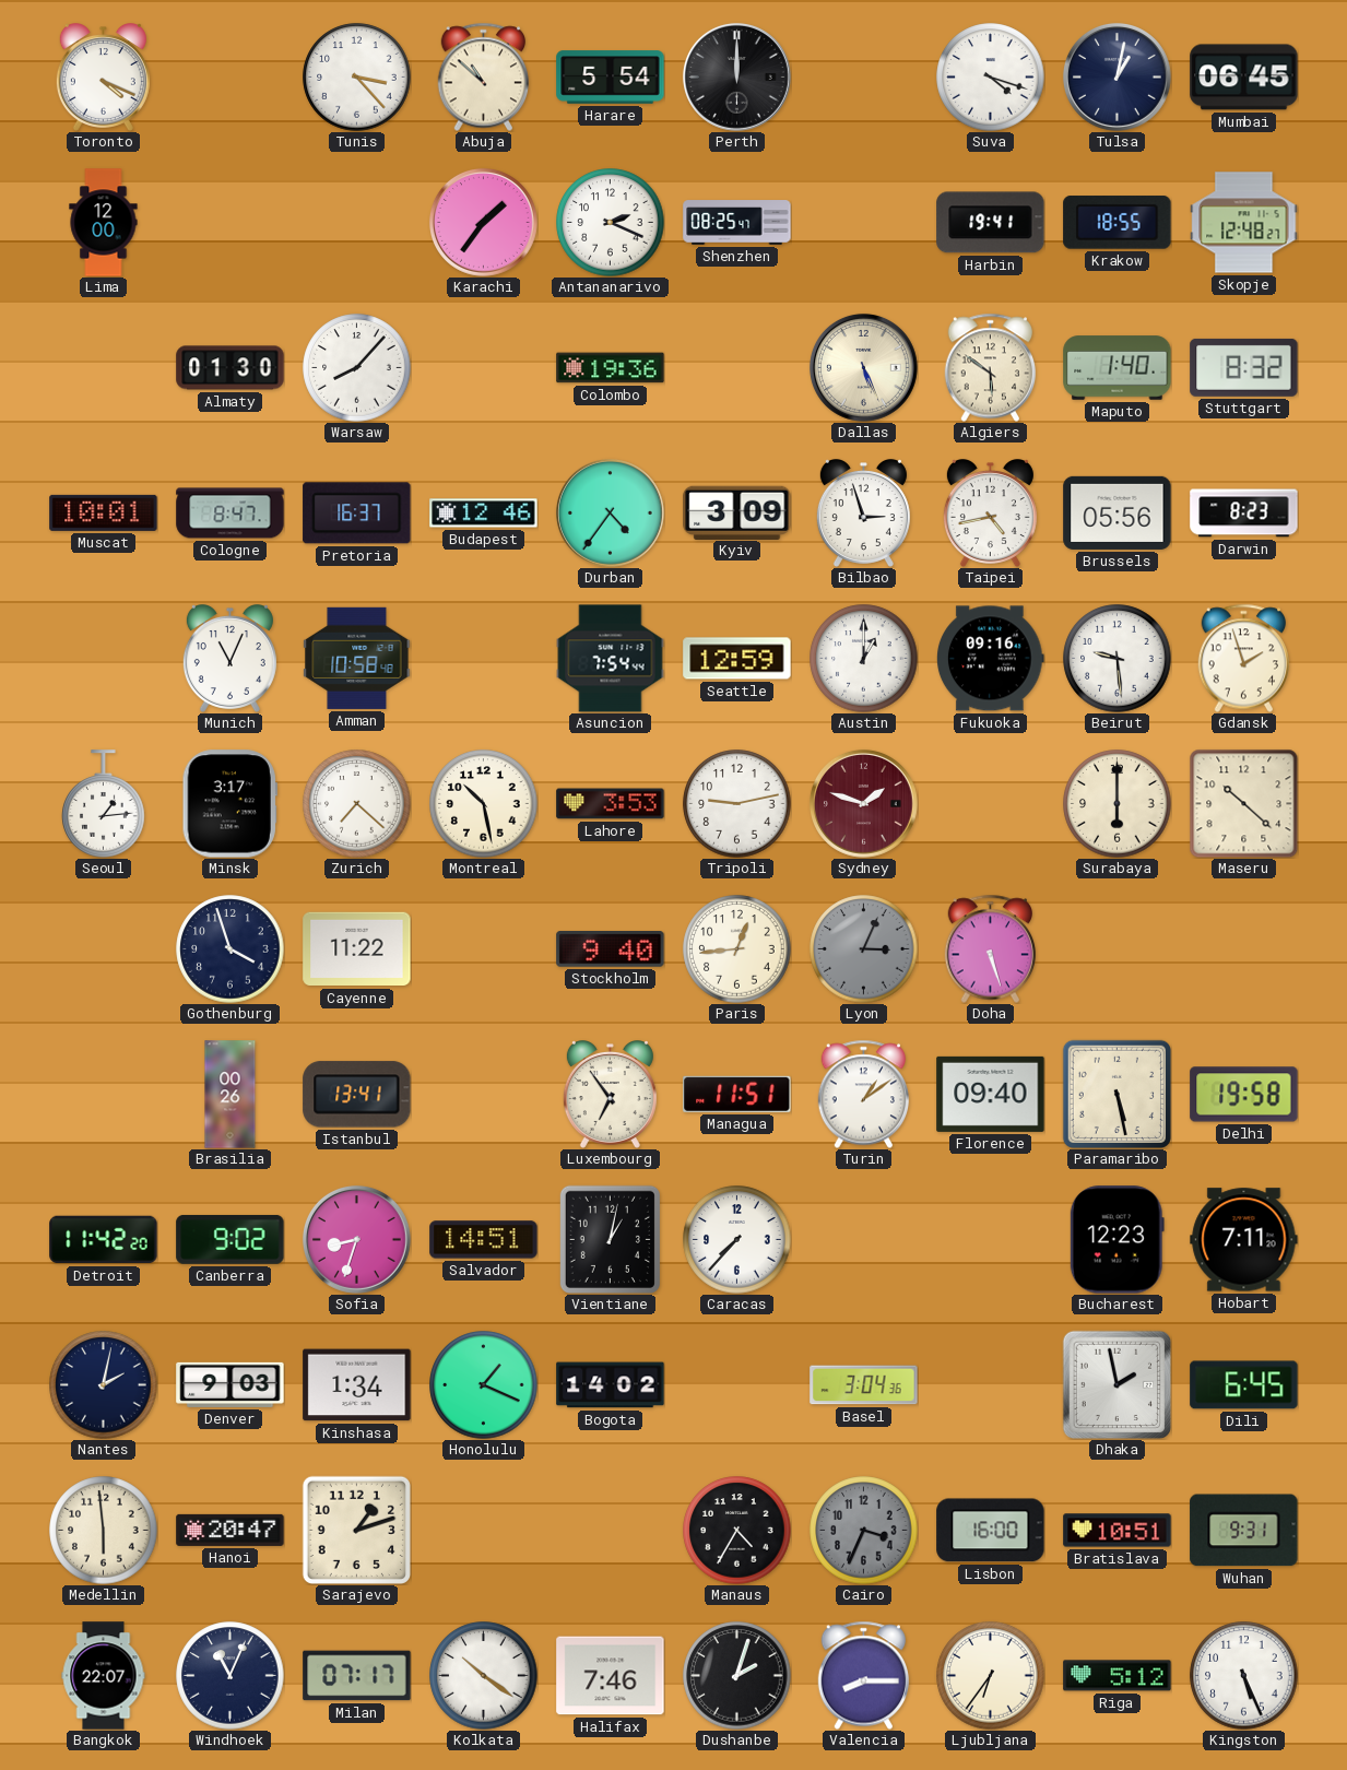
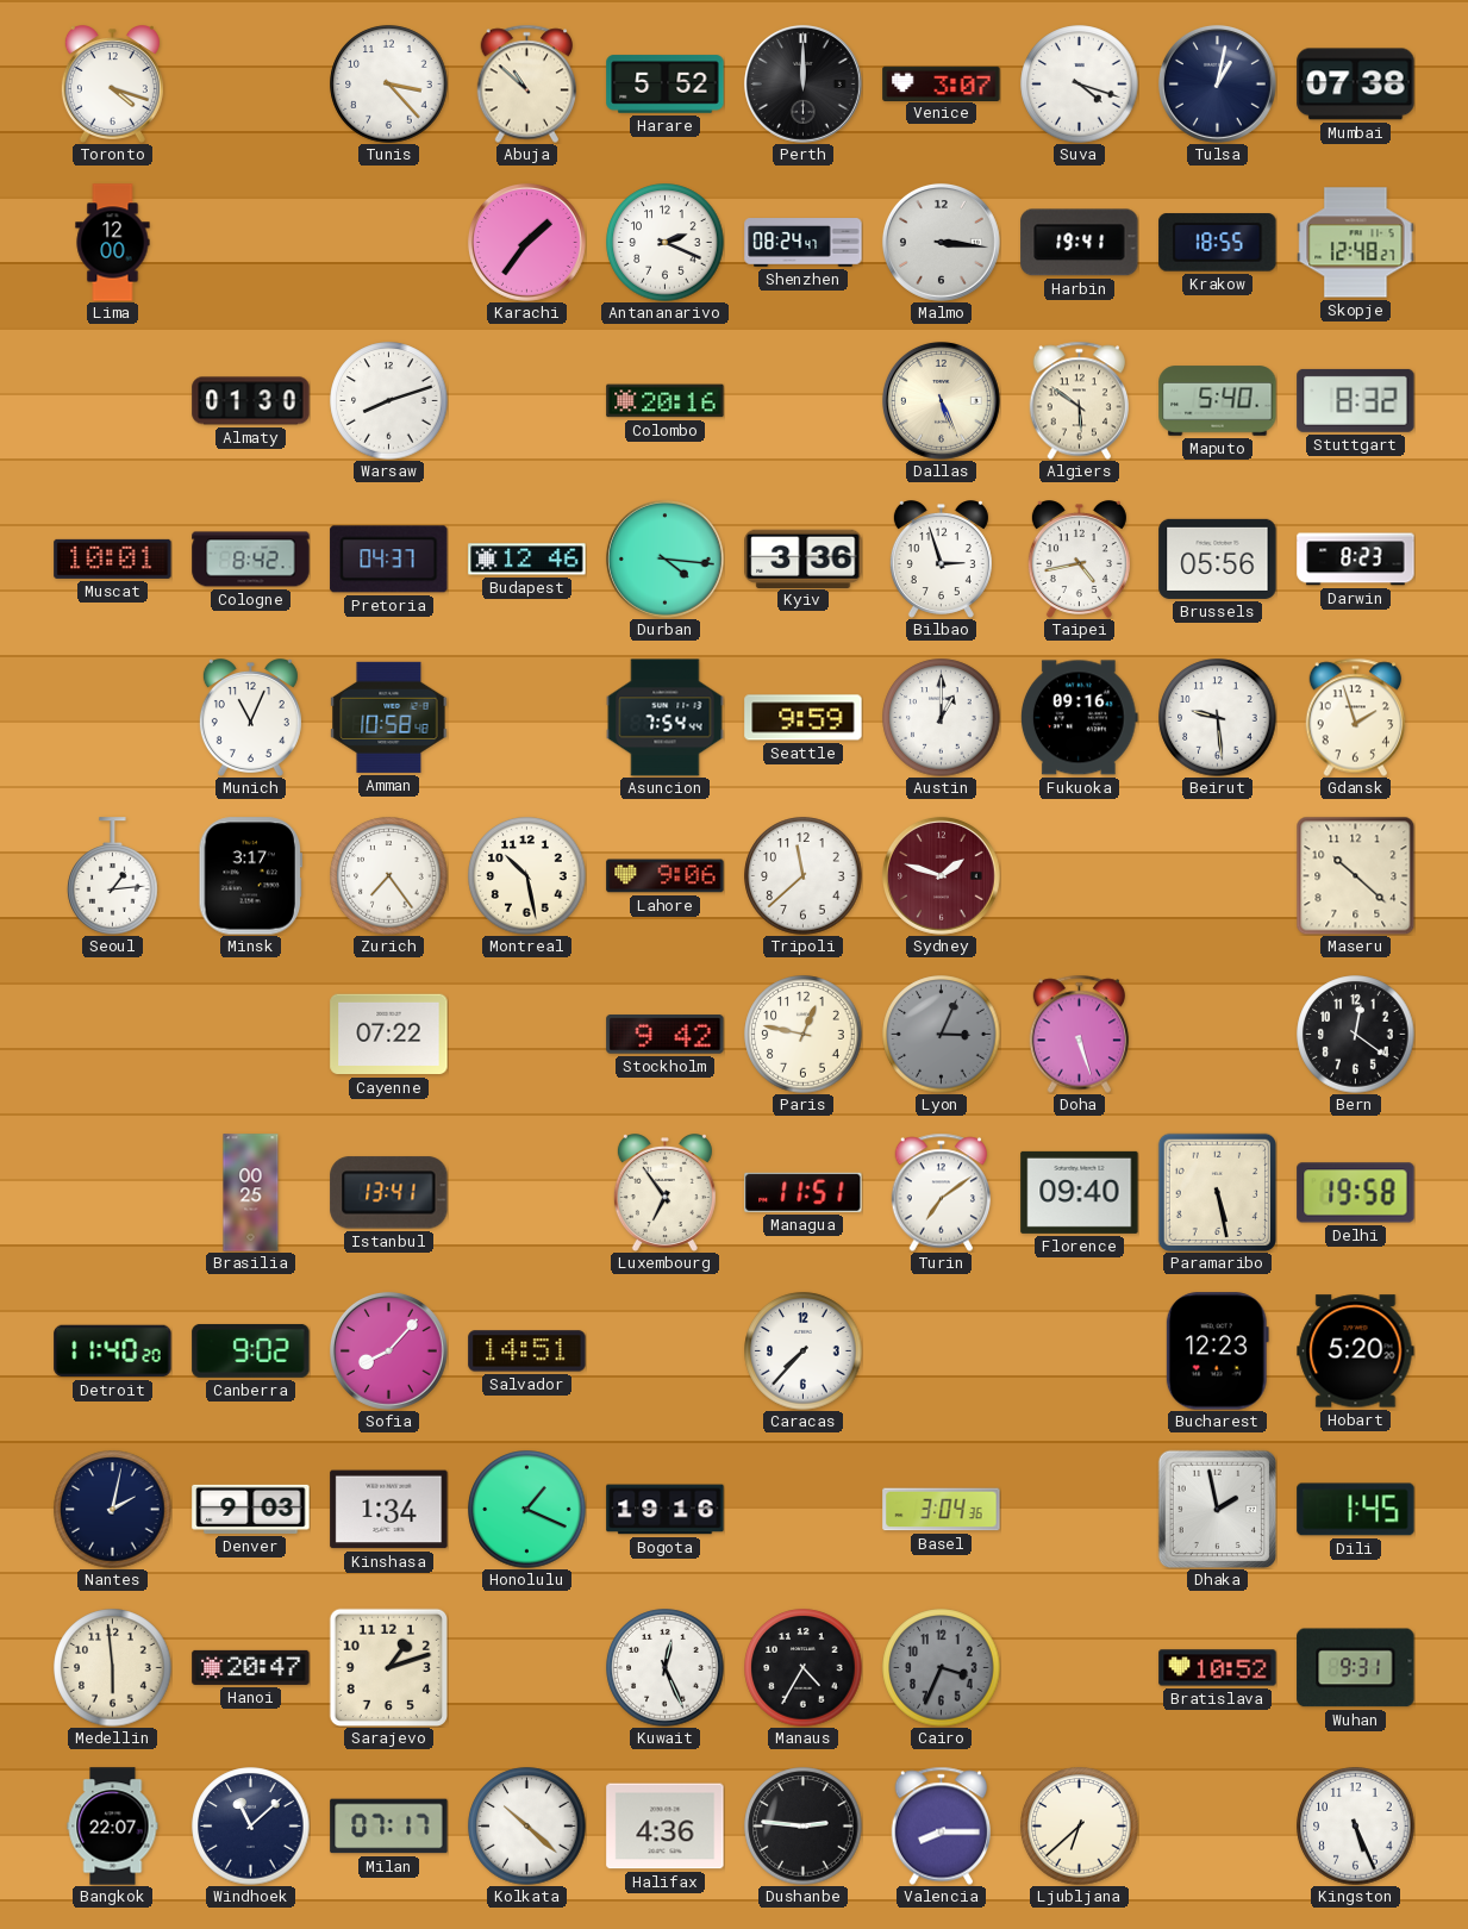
Toronto: 4:19 -> 4:18
Harare: 5:54 -> 5:52
Venice: none -> 3:07
Mumbai: 06:45 -> 07:38
Shenzhen: 08:25 -> 08:24
Malmo: none -> 3:16
Warsaw: 8:07 -> 8:12
Colombo: 19:36 -> 20:16
Maputo: 1:40 -> 5:40
Cologne: 8:47 -> 8:42
Pretoria: 16:37 -> 04:37
Durban: 4:36 -> 4:16
Kyiv: 3:09 -> 3:36
Seattle: 12:59 -> 9:59
Zurich: 7:22 -> 7:24
Lahore: 3:53 -> 9:06
Tripoli: 9:13 -> 11:38
Surabaya: 6:00 -> none
Gothenburg: 3:57 -> none
Cayenne: 11:22 -> 07:22
Stockholm: 9:40 -> 9:42
Paris: 12:44 -> 12:47
Bern: none -> 12:21
Brasilia: 00:26 -> 00:25
Turin: 1:09 -> 7:09
Detroit: 11:42 -> 11:40
Sofia: 8:33 -> 8:07
Vientiane: 1:02 -> none
Hobart: 7:11 -> 5:20
Bogota: 14:02 -> 19:16
Dili: 6:45 -> 1:45
Kuwait: none -> 12:26
Lisbon: 16:00 -> none
Bratislava: 10:51 -> 10:52
Windhoek: 11:04 -> 11:08
Kolkata: 10:21 -> 10:22
Halifax: 7:46 -> 4:36
Dushanbe: 2:03 -> 2:46
Ljubljana: 6:36 -> 6:38
Riga: 5:12 -> none
